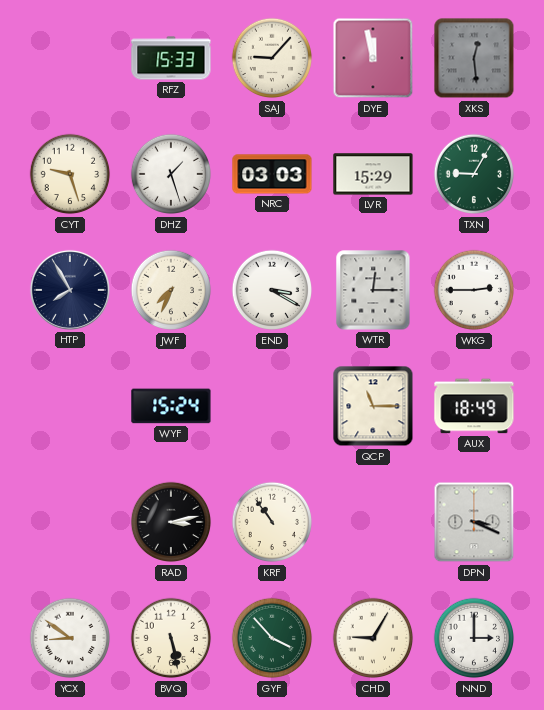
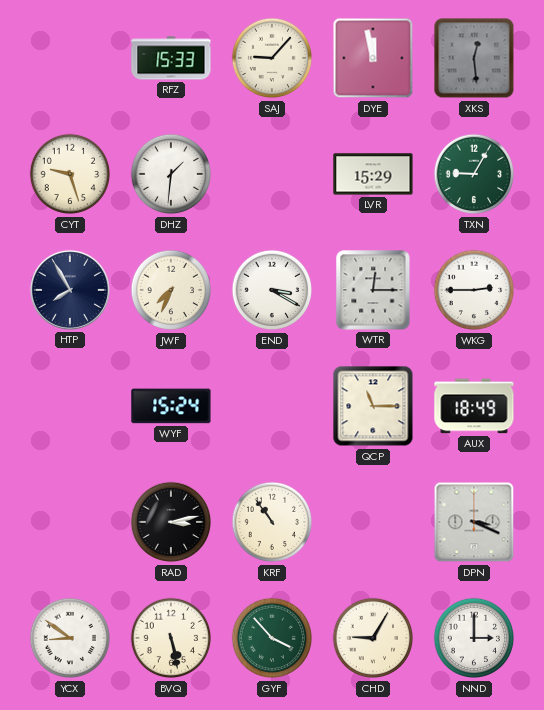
DHZ: 1:27 -> 1:31
NRC: 03:03 -> none
